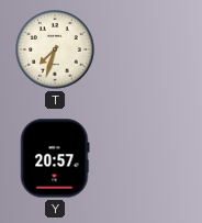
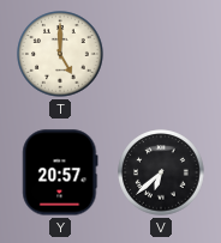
T: 7:33 -> 5:00
V: none -> 6:38
